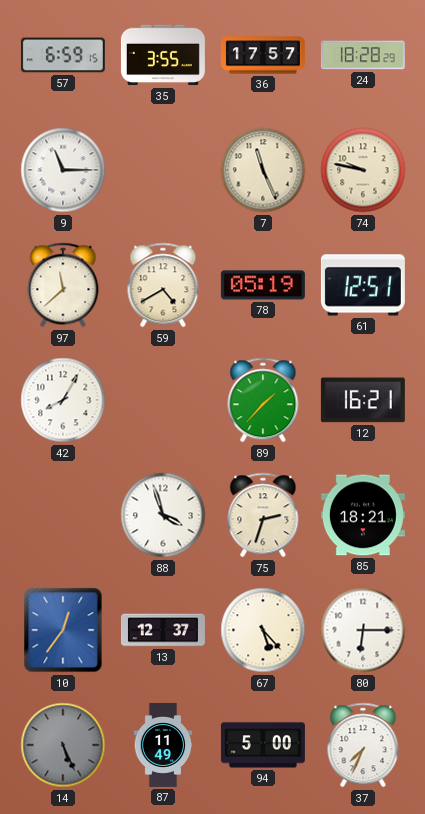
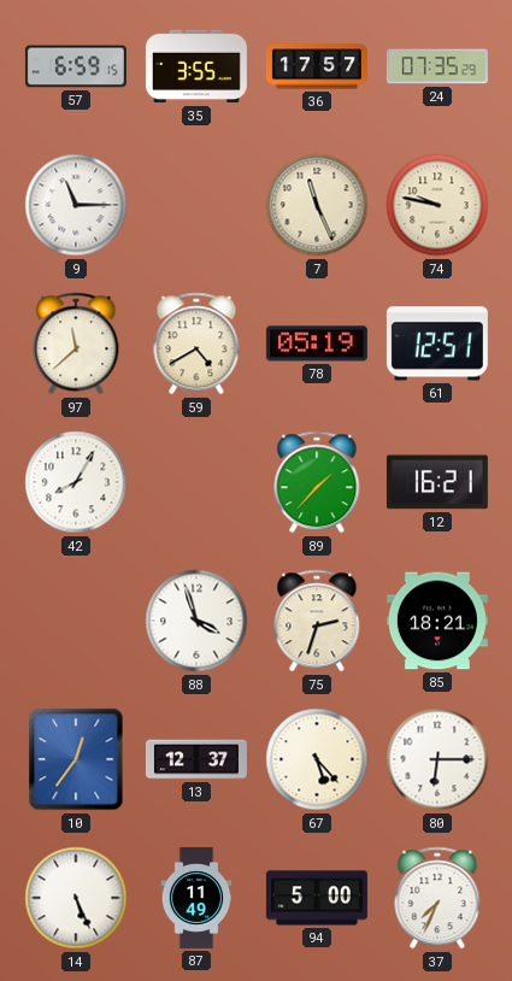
24: 18:28 -> 07:35
14 dial: grey -> white
